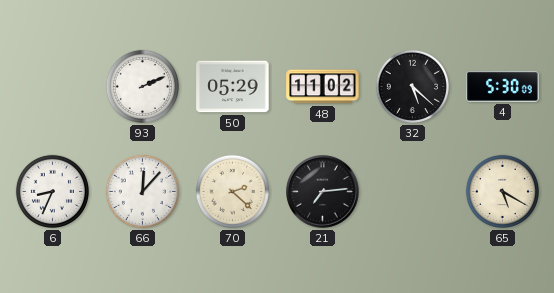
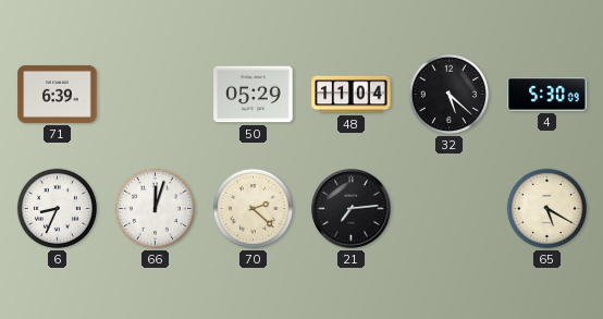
71: none -> 6:39
93: 2:11 -> none
48: 11:02 -> 11:04
66: 12:07 -> 12:03
